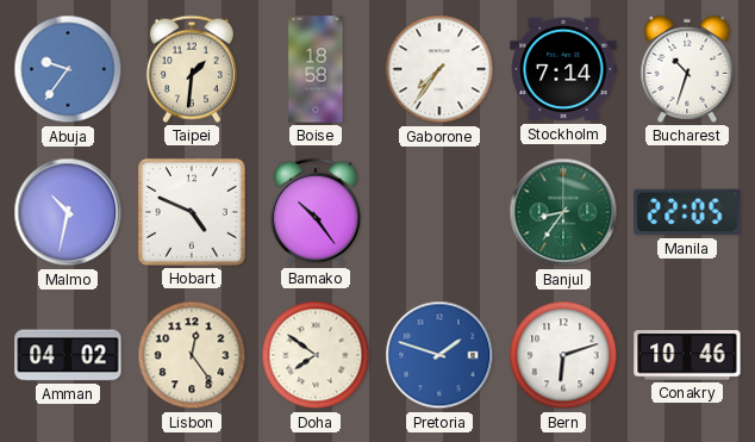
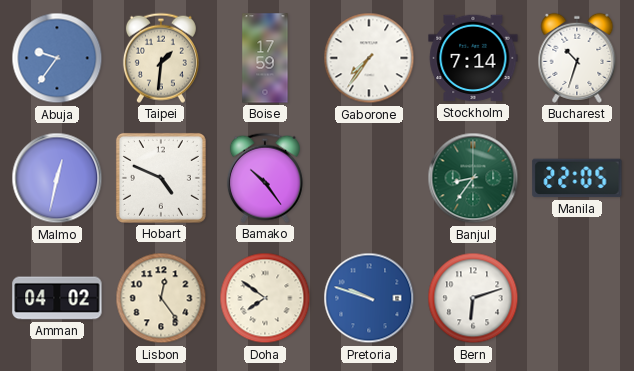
Boise: 18:58 -> 17:59
Malmo: 10:32 -> 12:32
Pretoria: 1:48 -> 9:48
Conakry: 10:46 -> none
